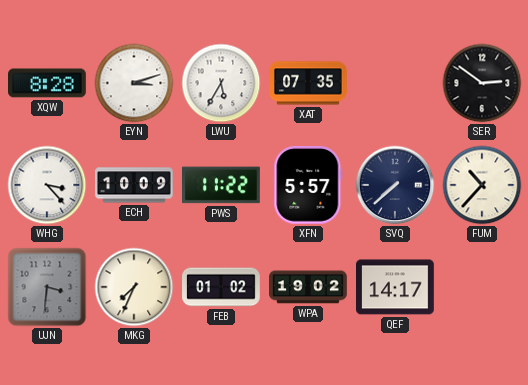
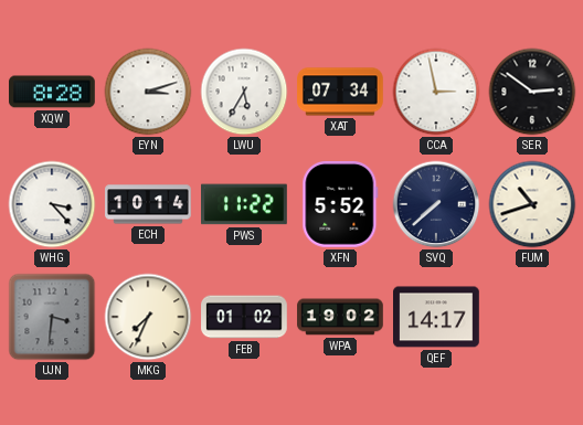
XAT: 07:35 -> 07:34
CCA: none -> 2:58
ECH: 10:09 -> 10:14
XFN: 5:57 -> 5:52
FUM: 10:37 -> 10:42
